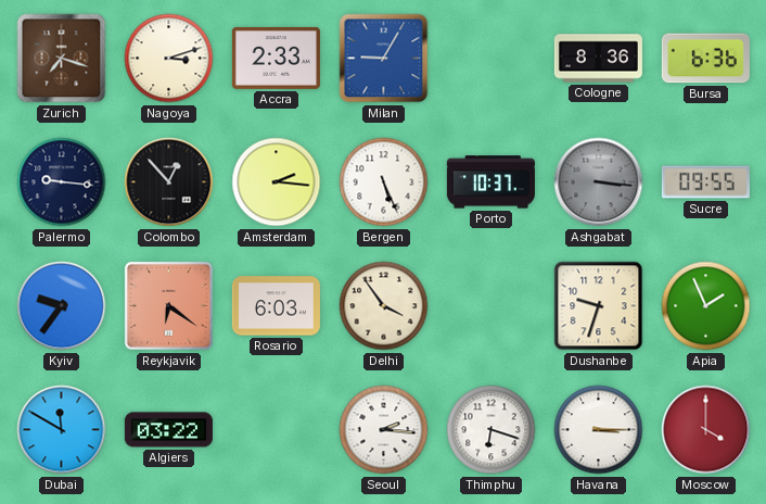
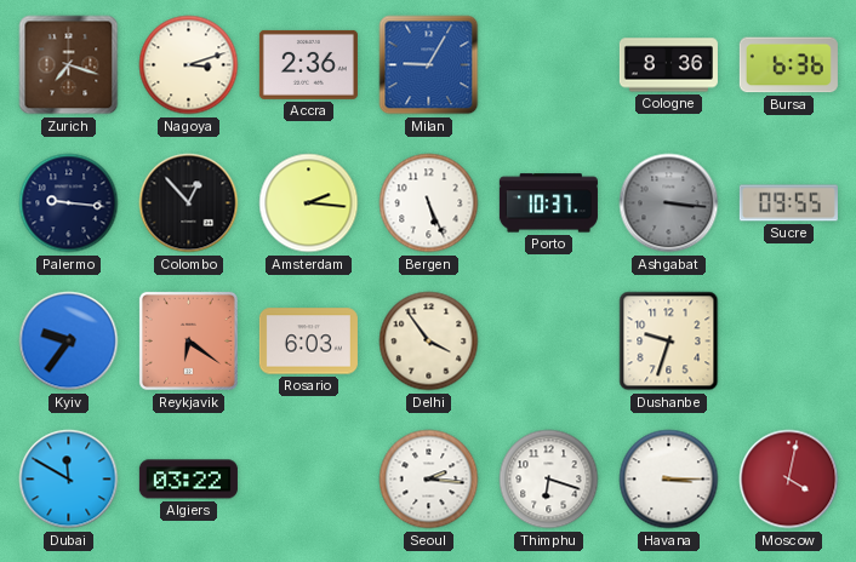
Accra: 2:33 -> 2:36
Apia: 1:56 -> none
Moscow: 4:00 -> 4:02
